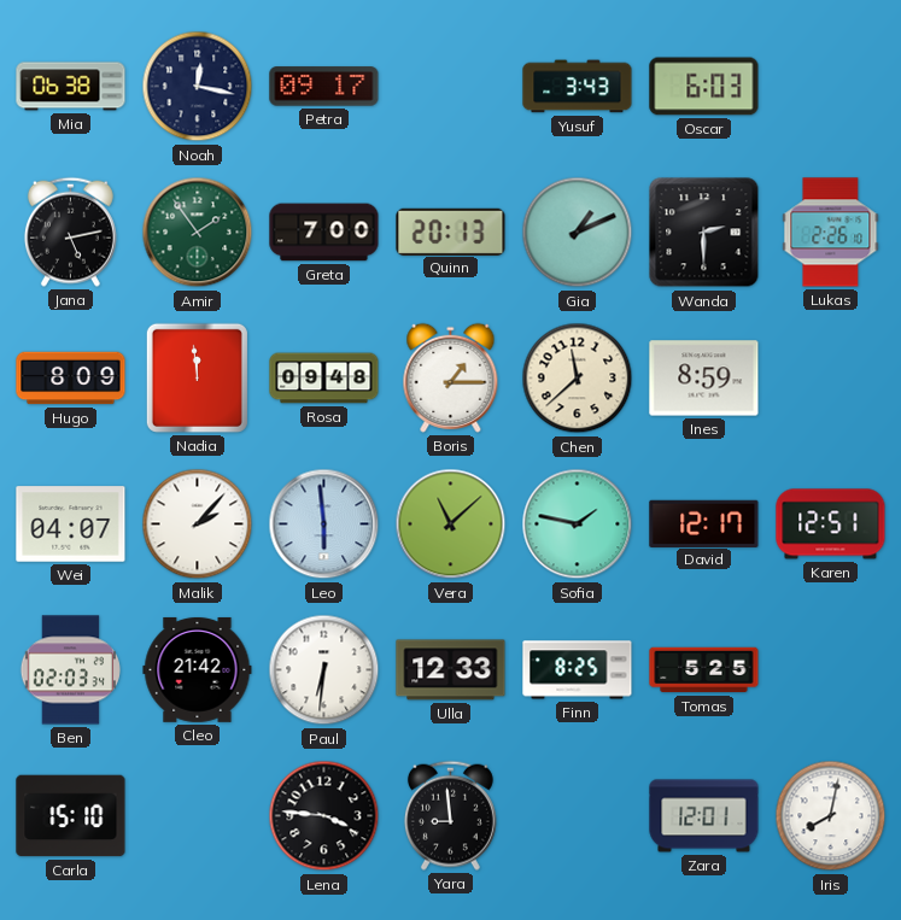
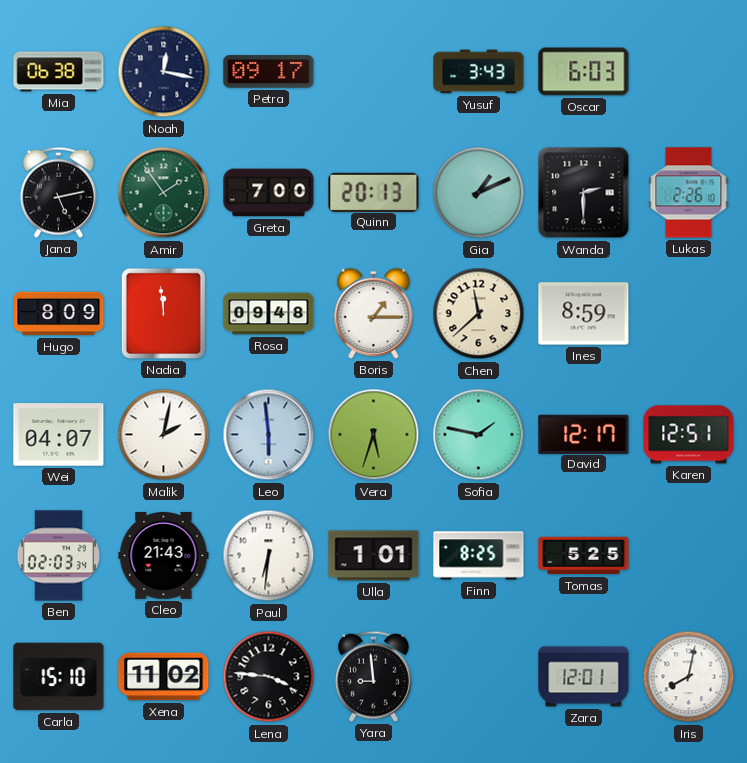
Malik: 2:07 -> 2:02
Vera: 11:08 -> 5:33
Cleo: 21:42 -> 21:43
Ulla: 12:33 -> 1:01
Xena: none -> 11:02
